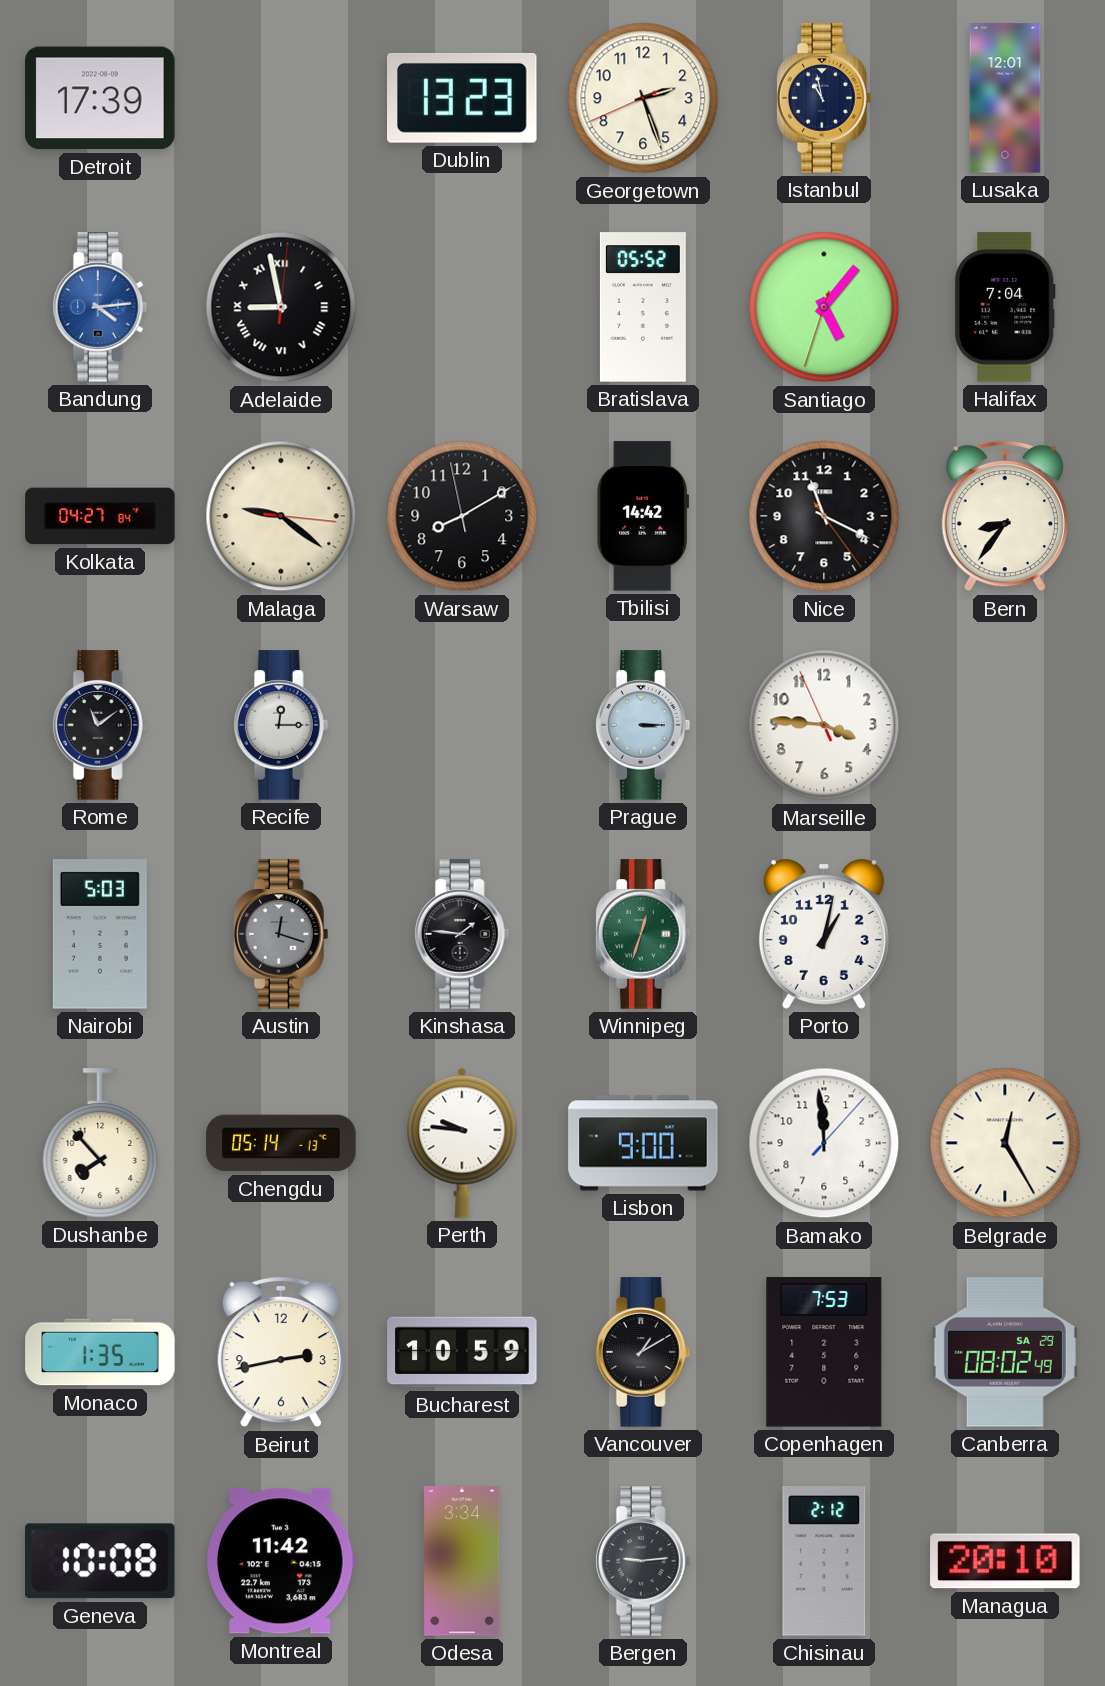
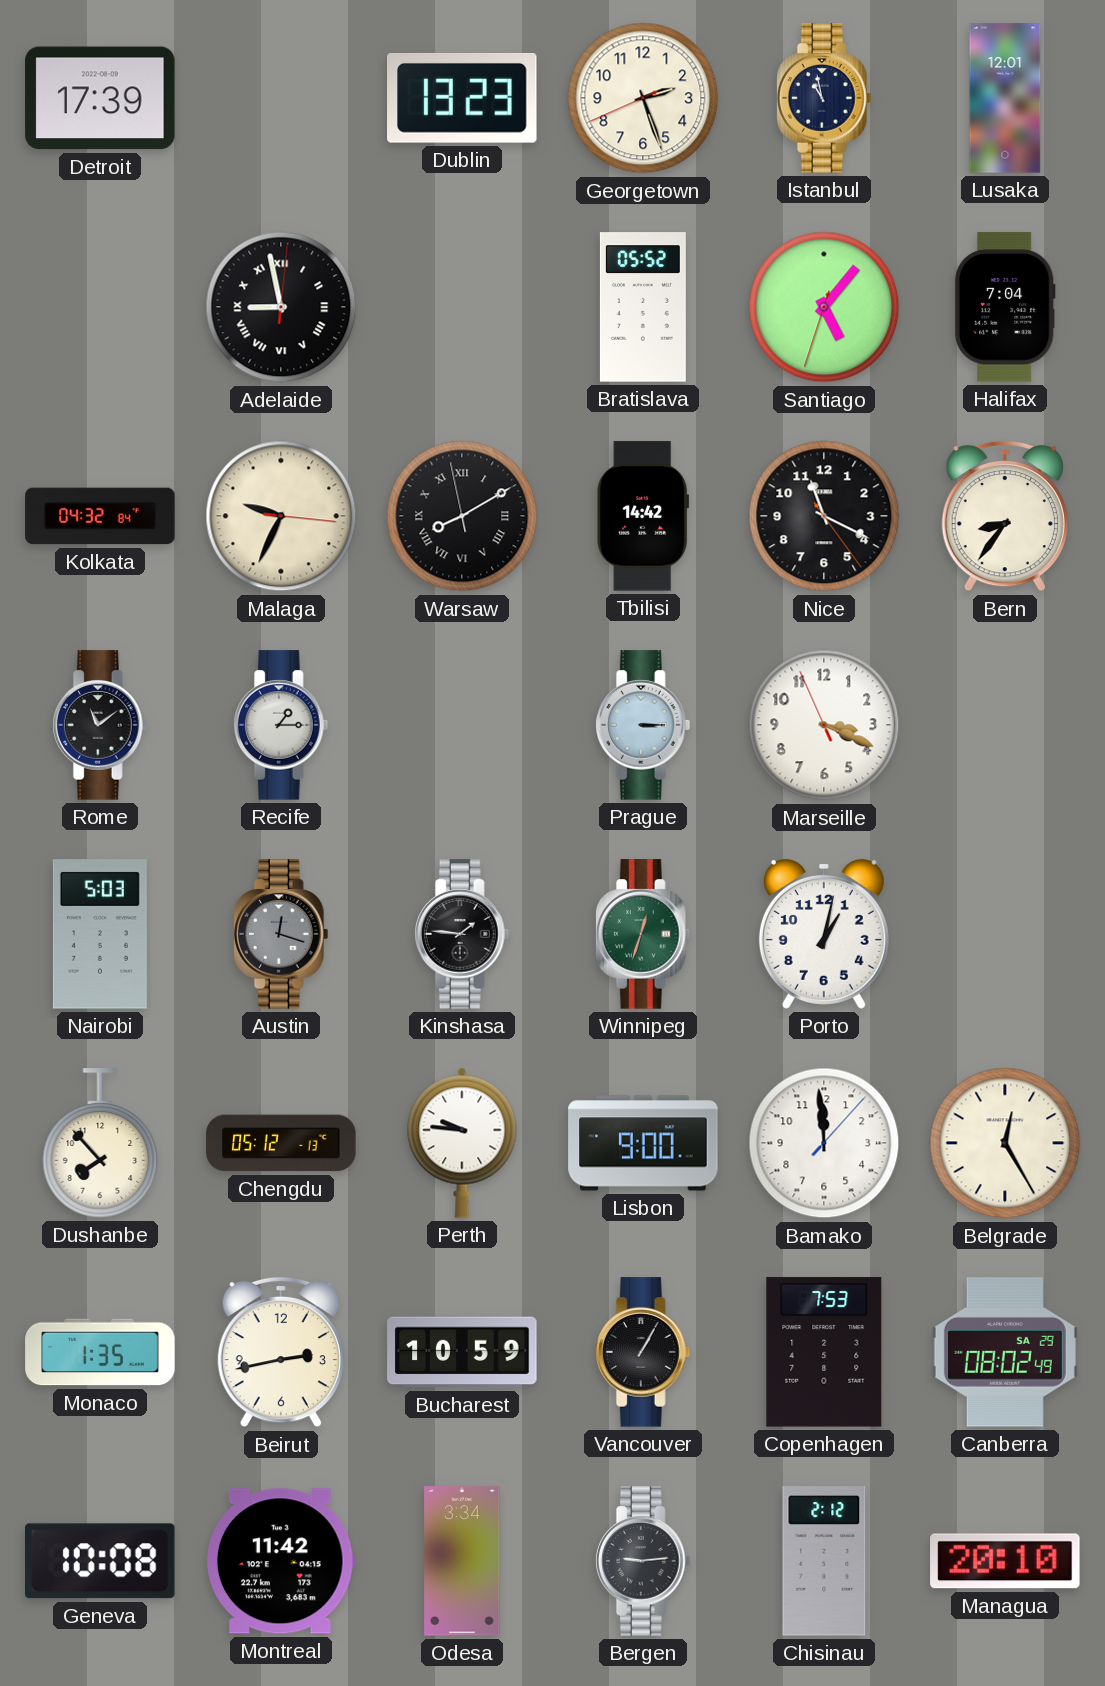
Bandung: 4:14 -> none
Kolkata: 04:27 -> 04:32
Malaga: 9:21 -> 9:34
Warsaw numerals: Arabic -> Roman
Recife: 12:15 -> 1:15
Marseille: 3:45 -> 3:18
Chengdu: 05:14 -> 05:12
Vancouver: 1:10 -> 1:05
